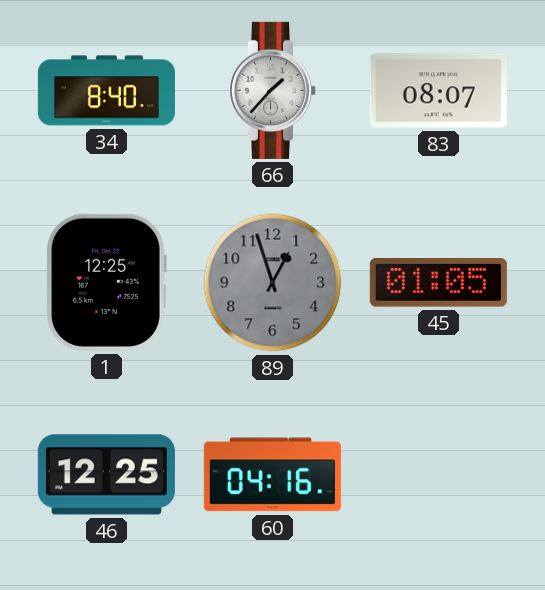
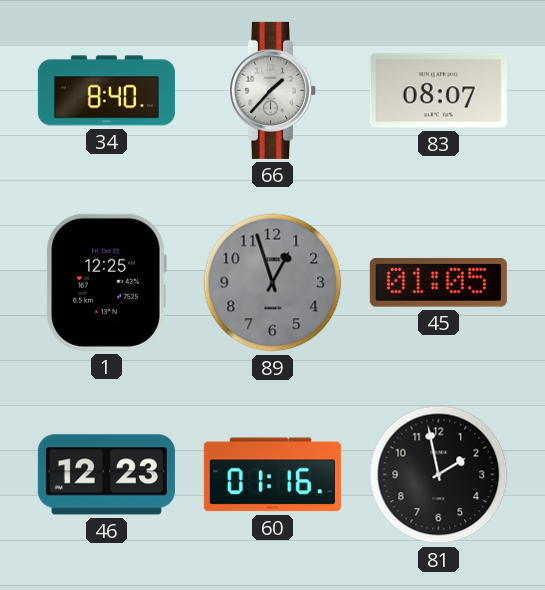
46: 12:25 -> 12:23
60: 04:16 -> 01:16
81: none -> 1:58
